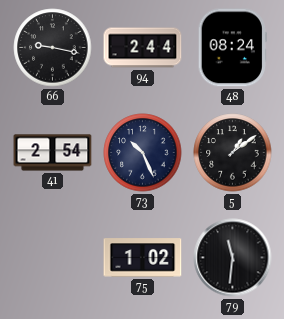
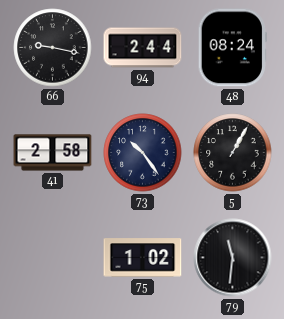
41: 2:54 -> 2:58
73: 10:26 -> 10:24
5: 1:09 -> 1:05
